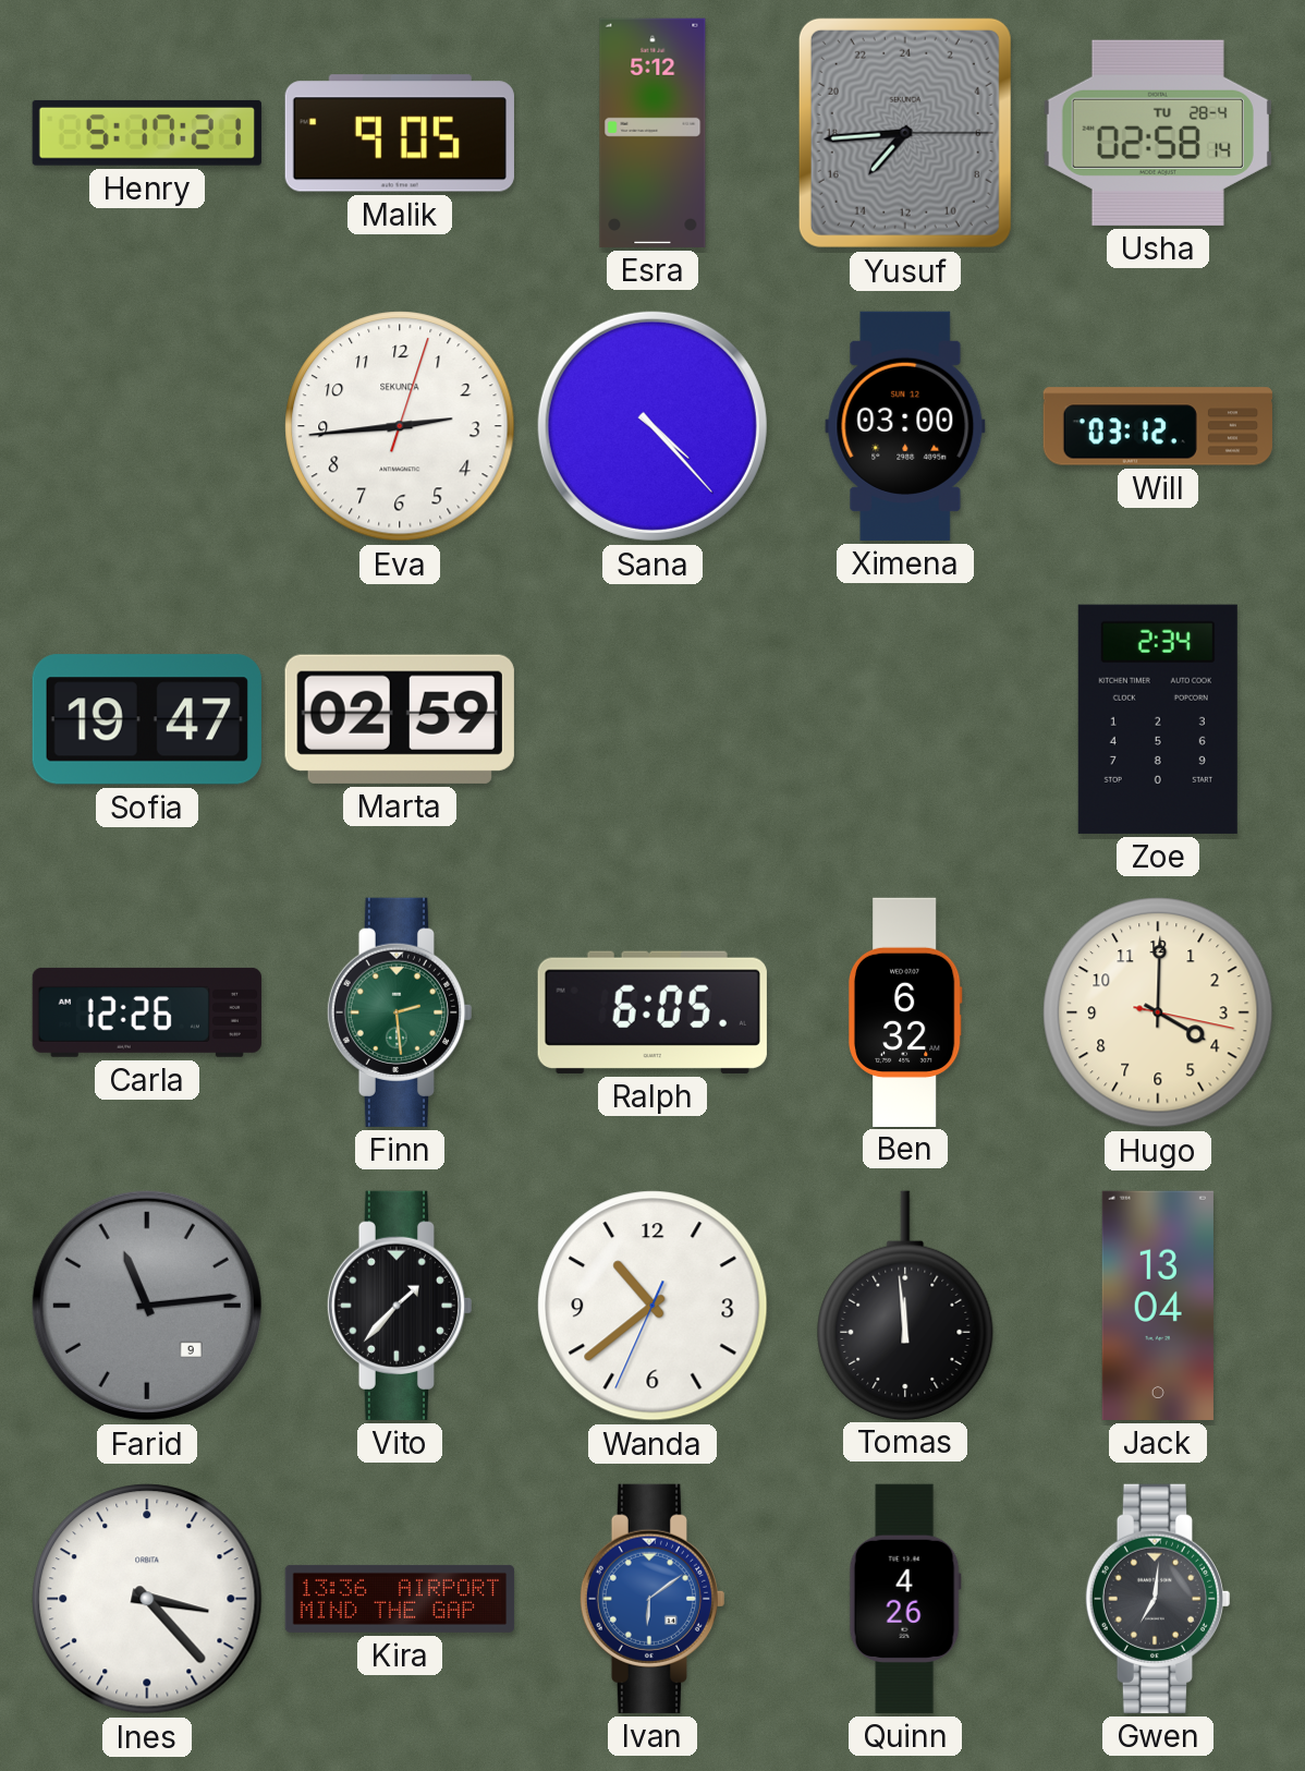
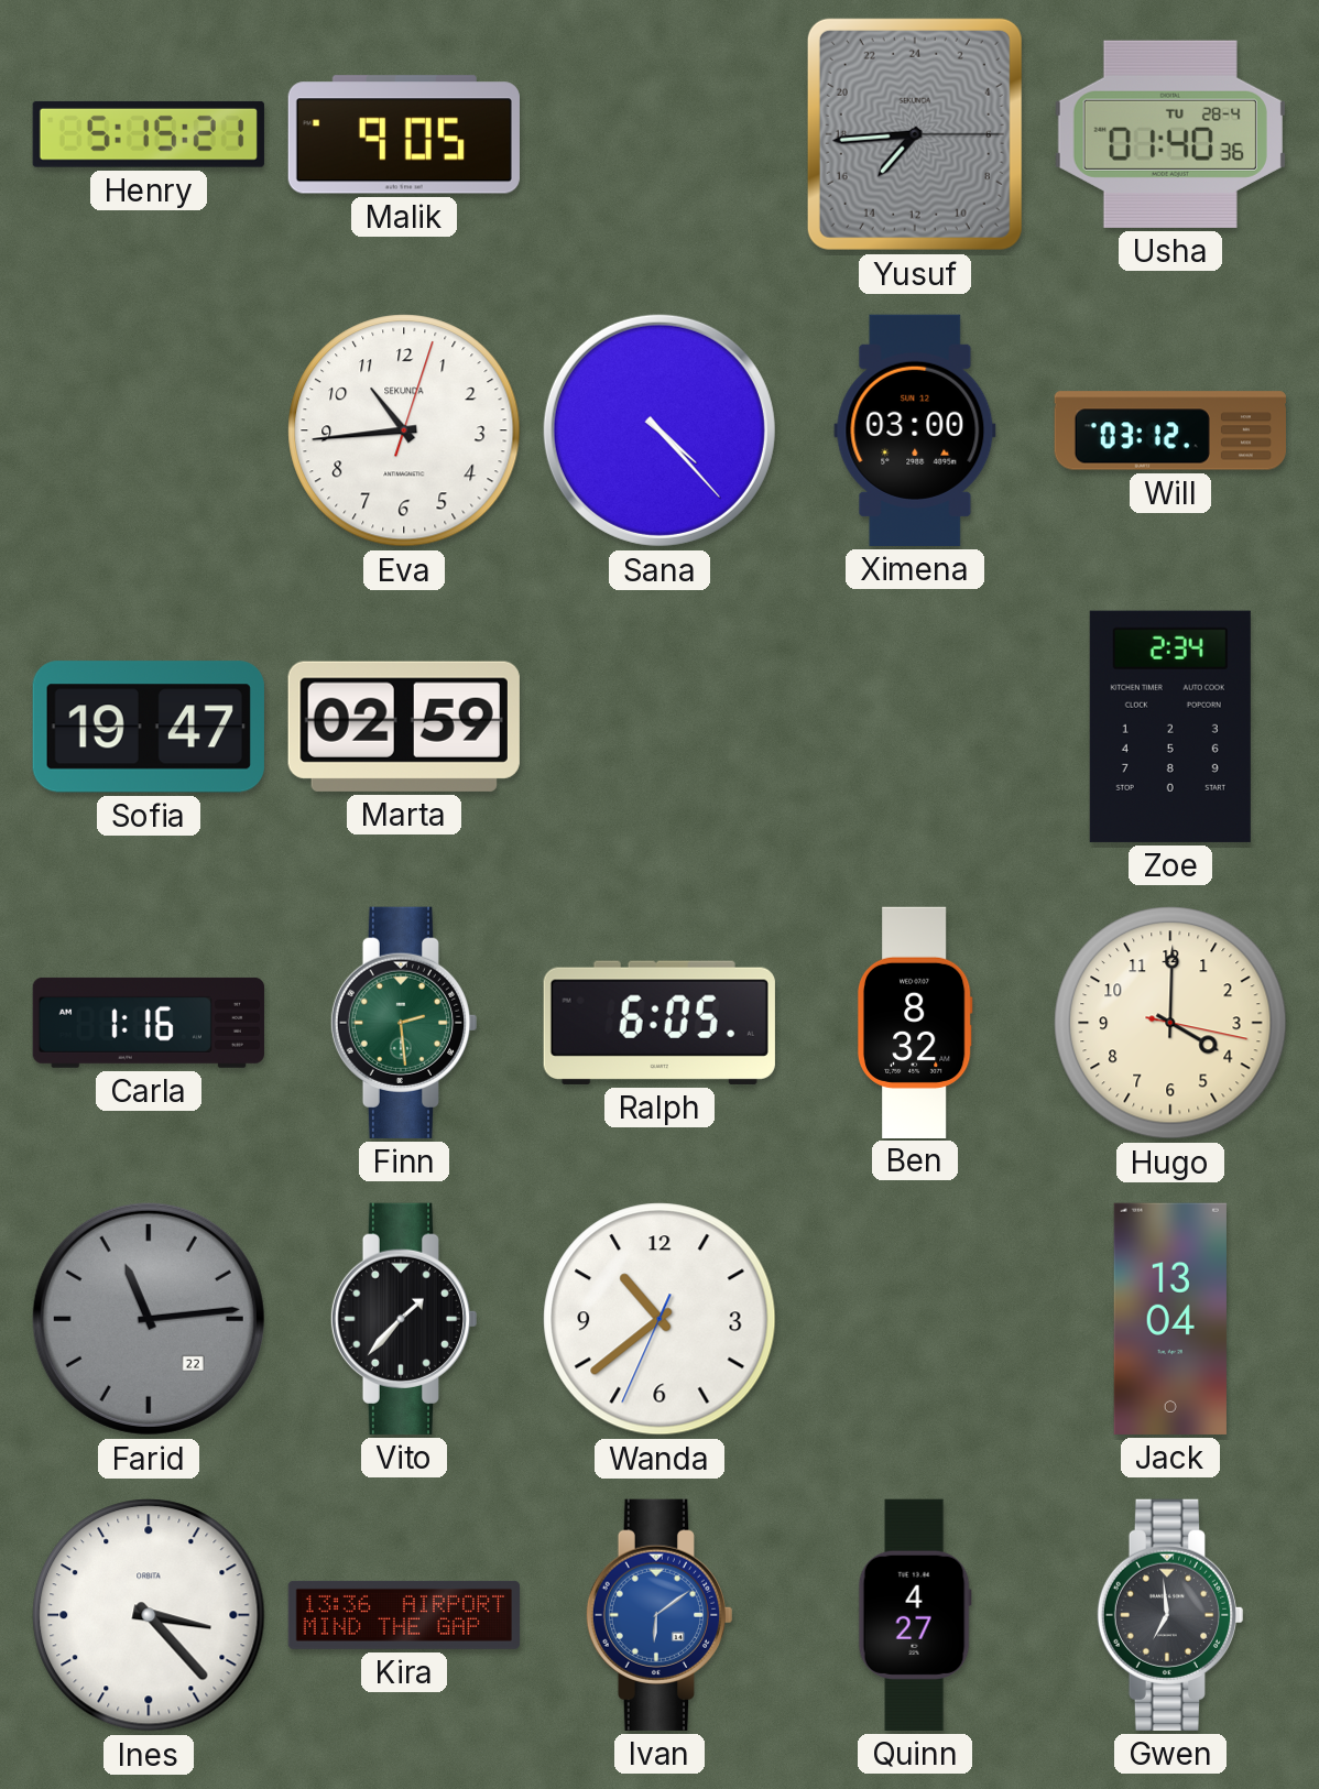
Henry: 5:17 -> 5:15
Esra: 5:12 -> none
Usha: 02:58 -> 01:40
Eva: 2:44 -> 10:44
Carla: 12:26 -> 1:16
Ben: 6:32 -> 8:32
Farid date: 9 -> 22
Tomas: 11:59 -> none
Quinn: 4:26 -> 4:27
Gwen: 7:01 -> 6:59
